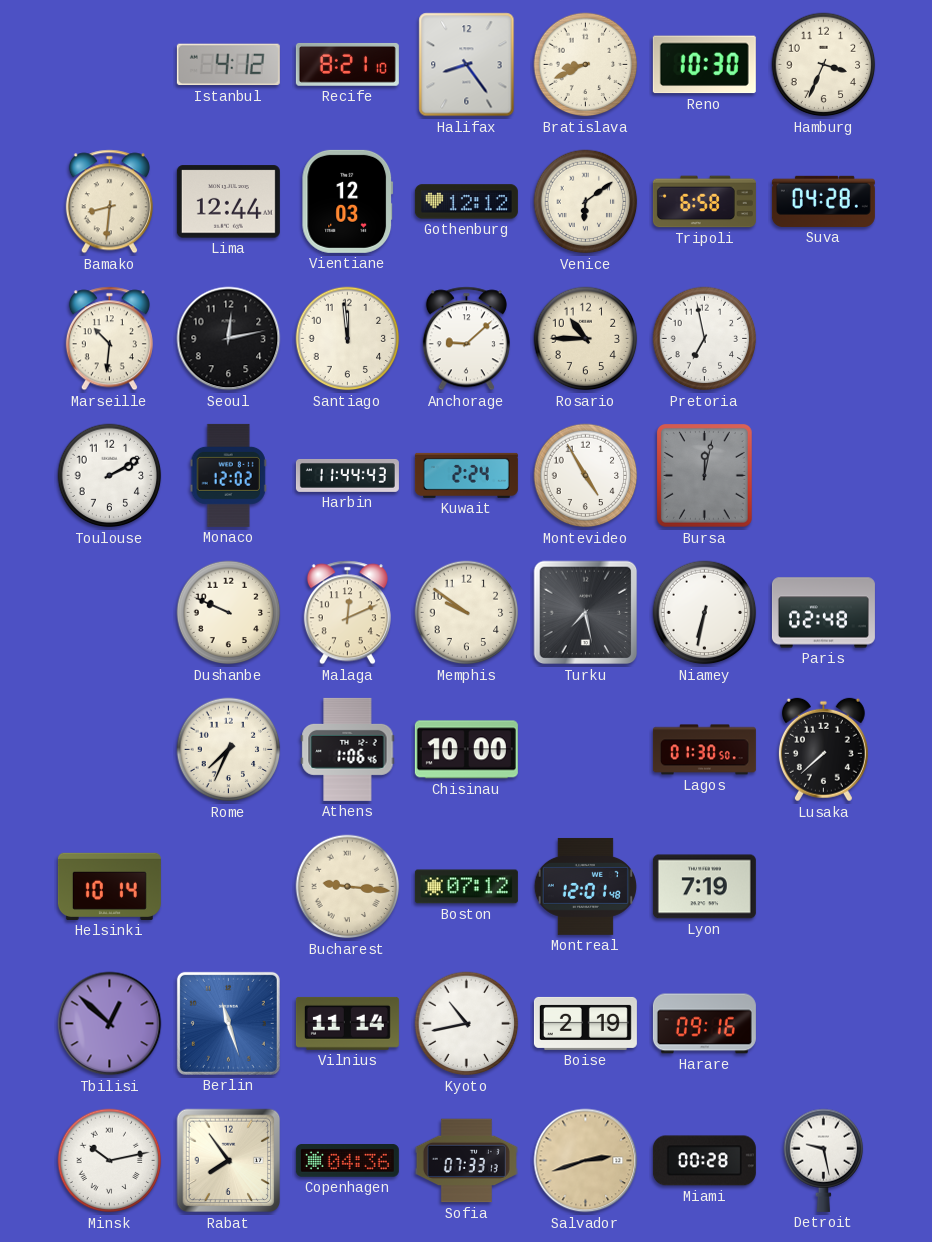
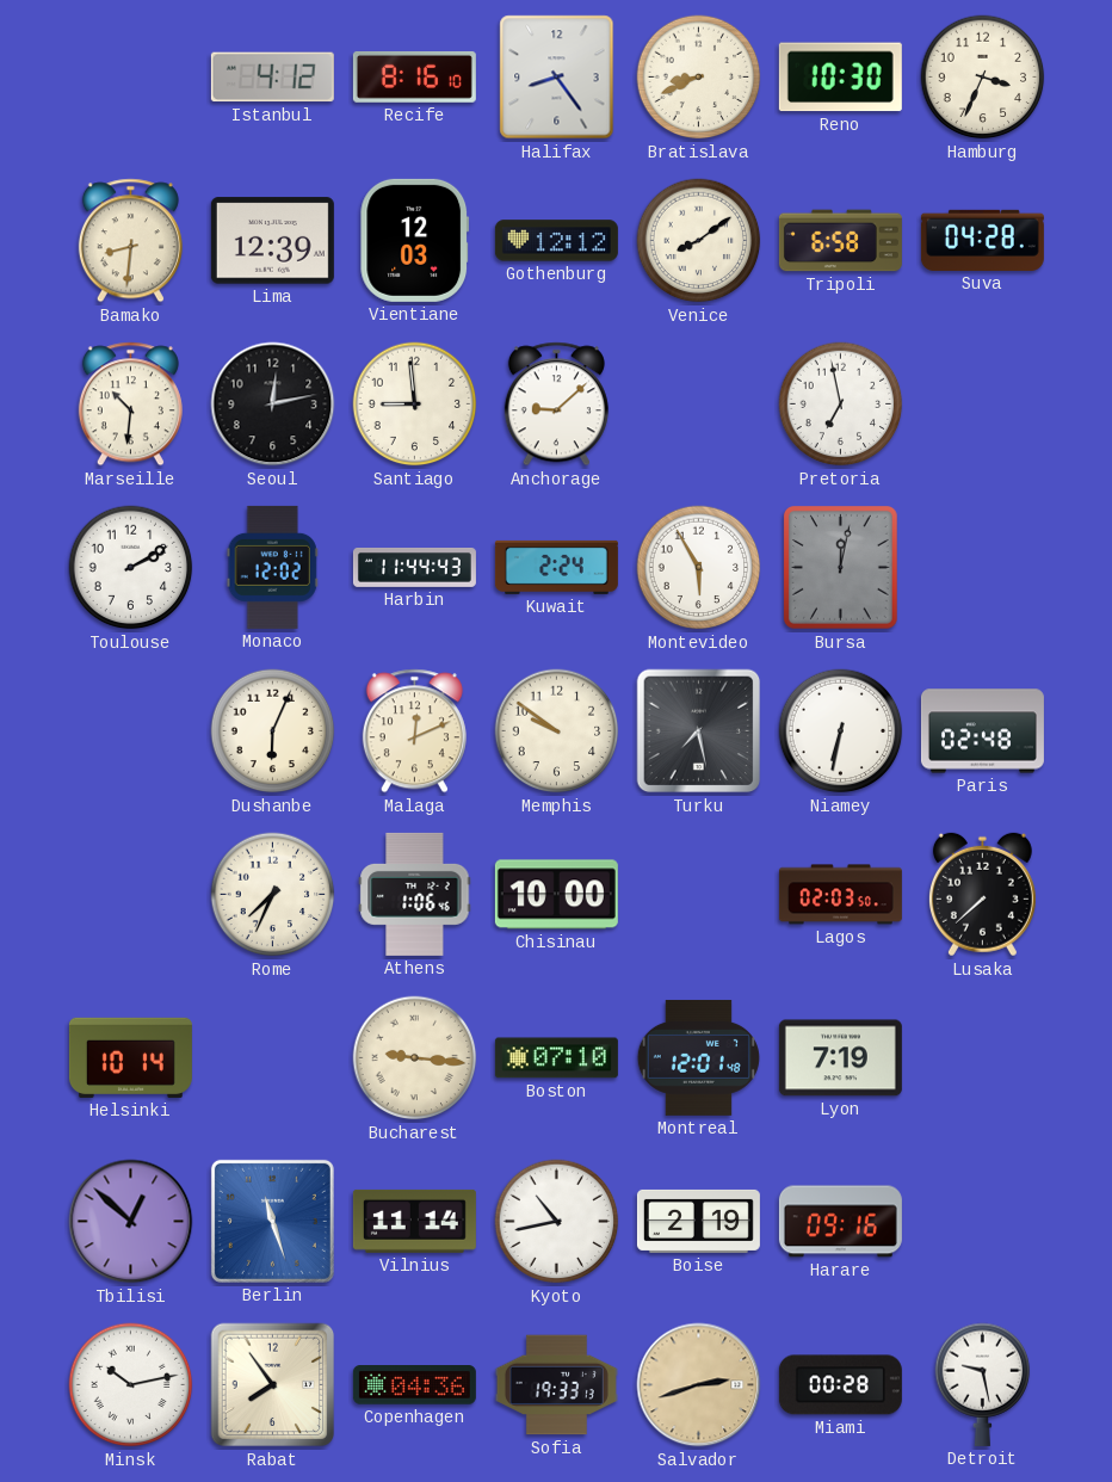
Recife: 8:21 -> 8:16
Lima: 12:44 -> 12:39
Venice: 6:09 -> 8:09
Santiago: 11:59 -> 8:59
Rosario: 10:45 -> none
Montevideo: 4:55 -> 5:55
Dushanbe: 9:49 -> 6:04
Lagos: 01:30 -> 02:03
Boston: 07:12 -> 07:10
Sofia: 07:33 -> 19:33
